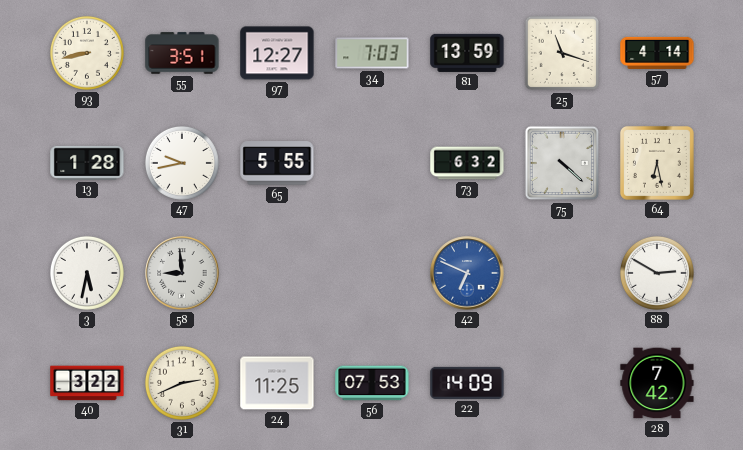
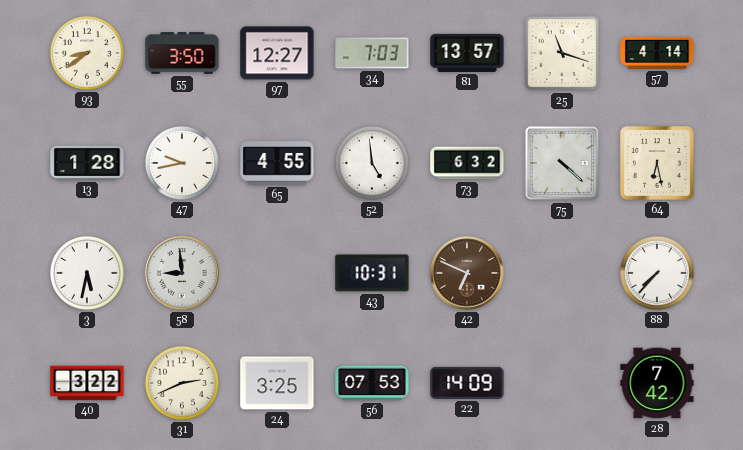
93: 8:43 -> 8:39
55: 3:51 -> 3:50
81: 13:59 -> 13:57
65: 5:55 -> 4:55
52: none -> 4:59
43: none -> 10:31
42 dial: blue -> brown
88: 2:50 -> 7:37
24: 11:25 -> 3:25
